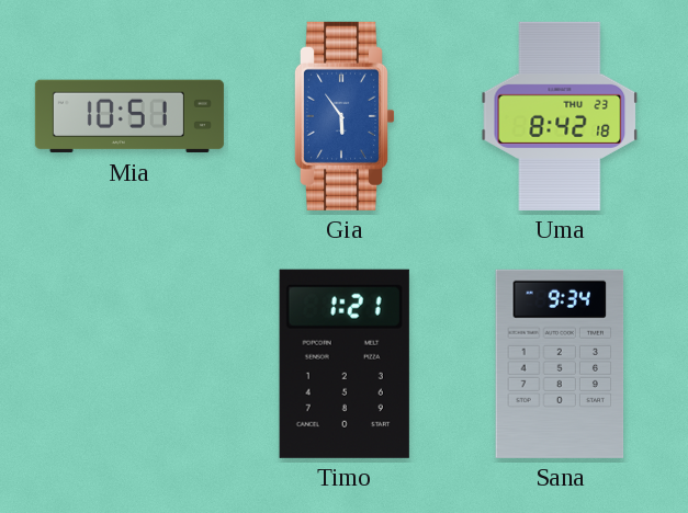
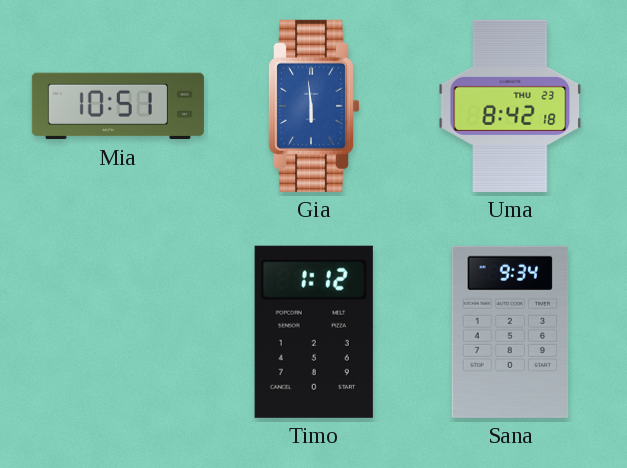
Gia: 5:54 -> 5:59
Timo: 1:21 -> 1:12
